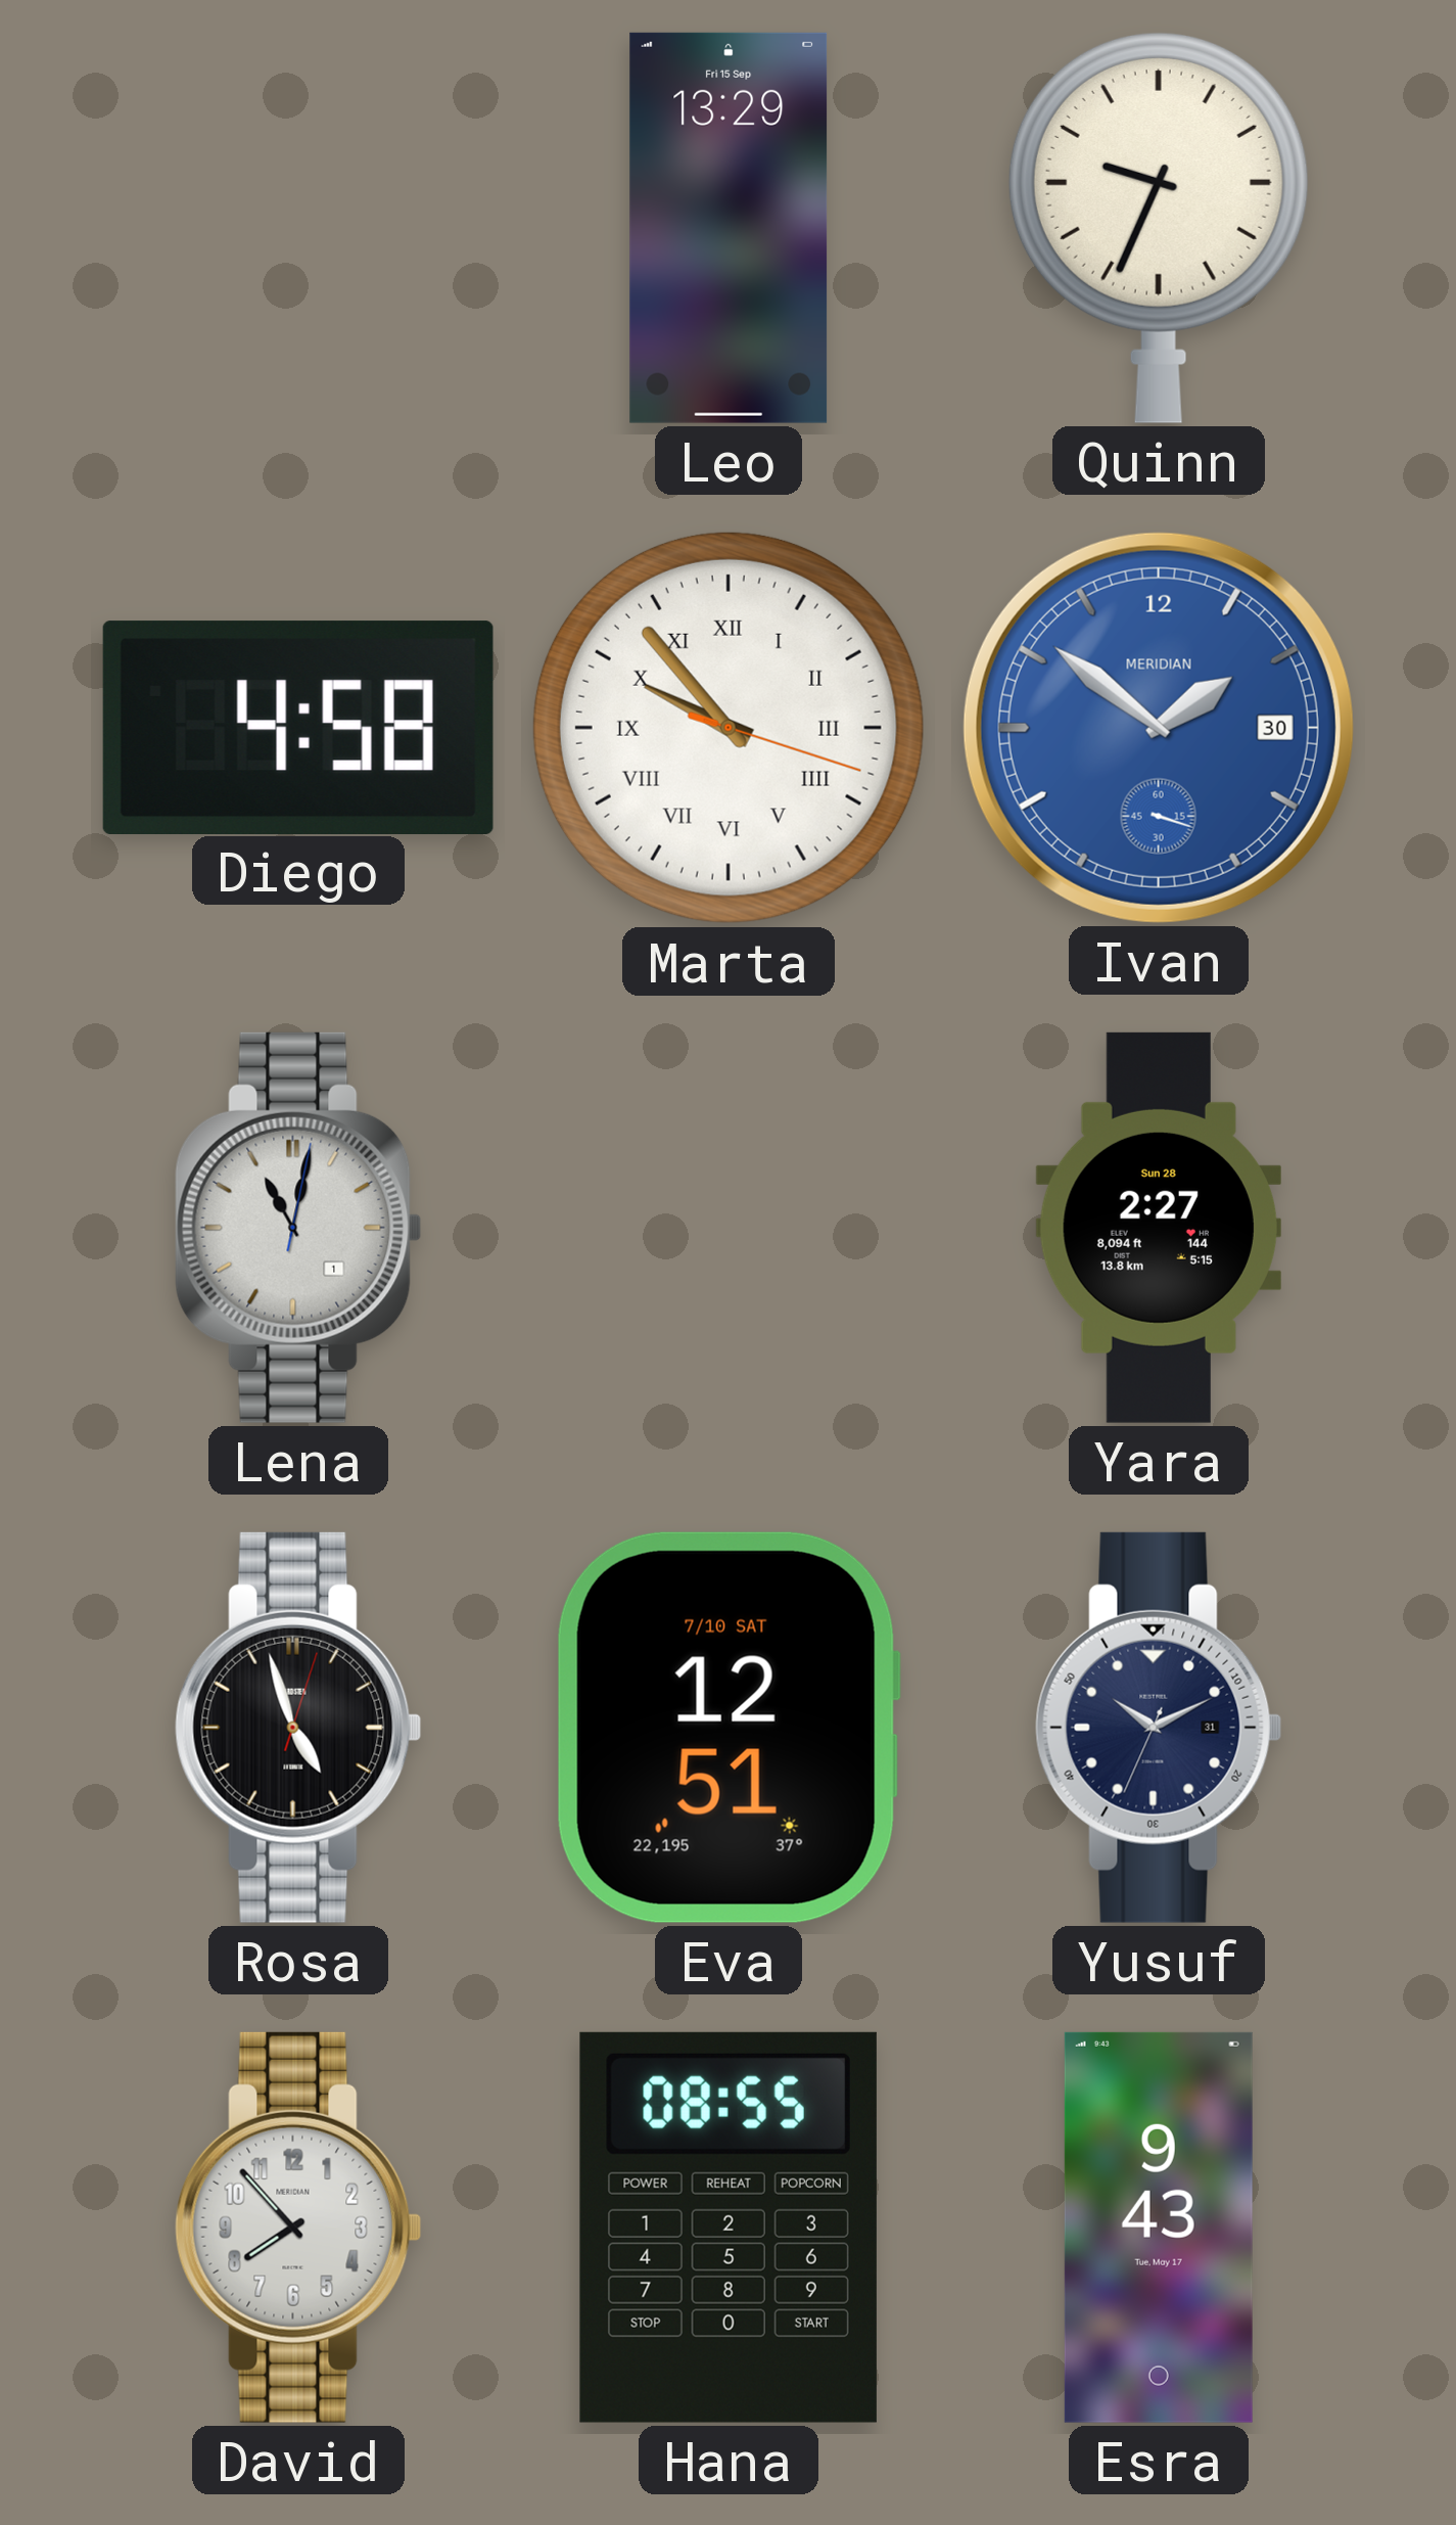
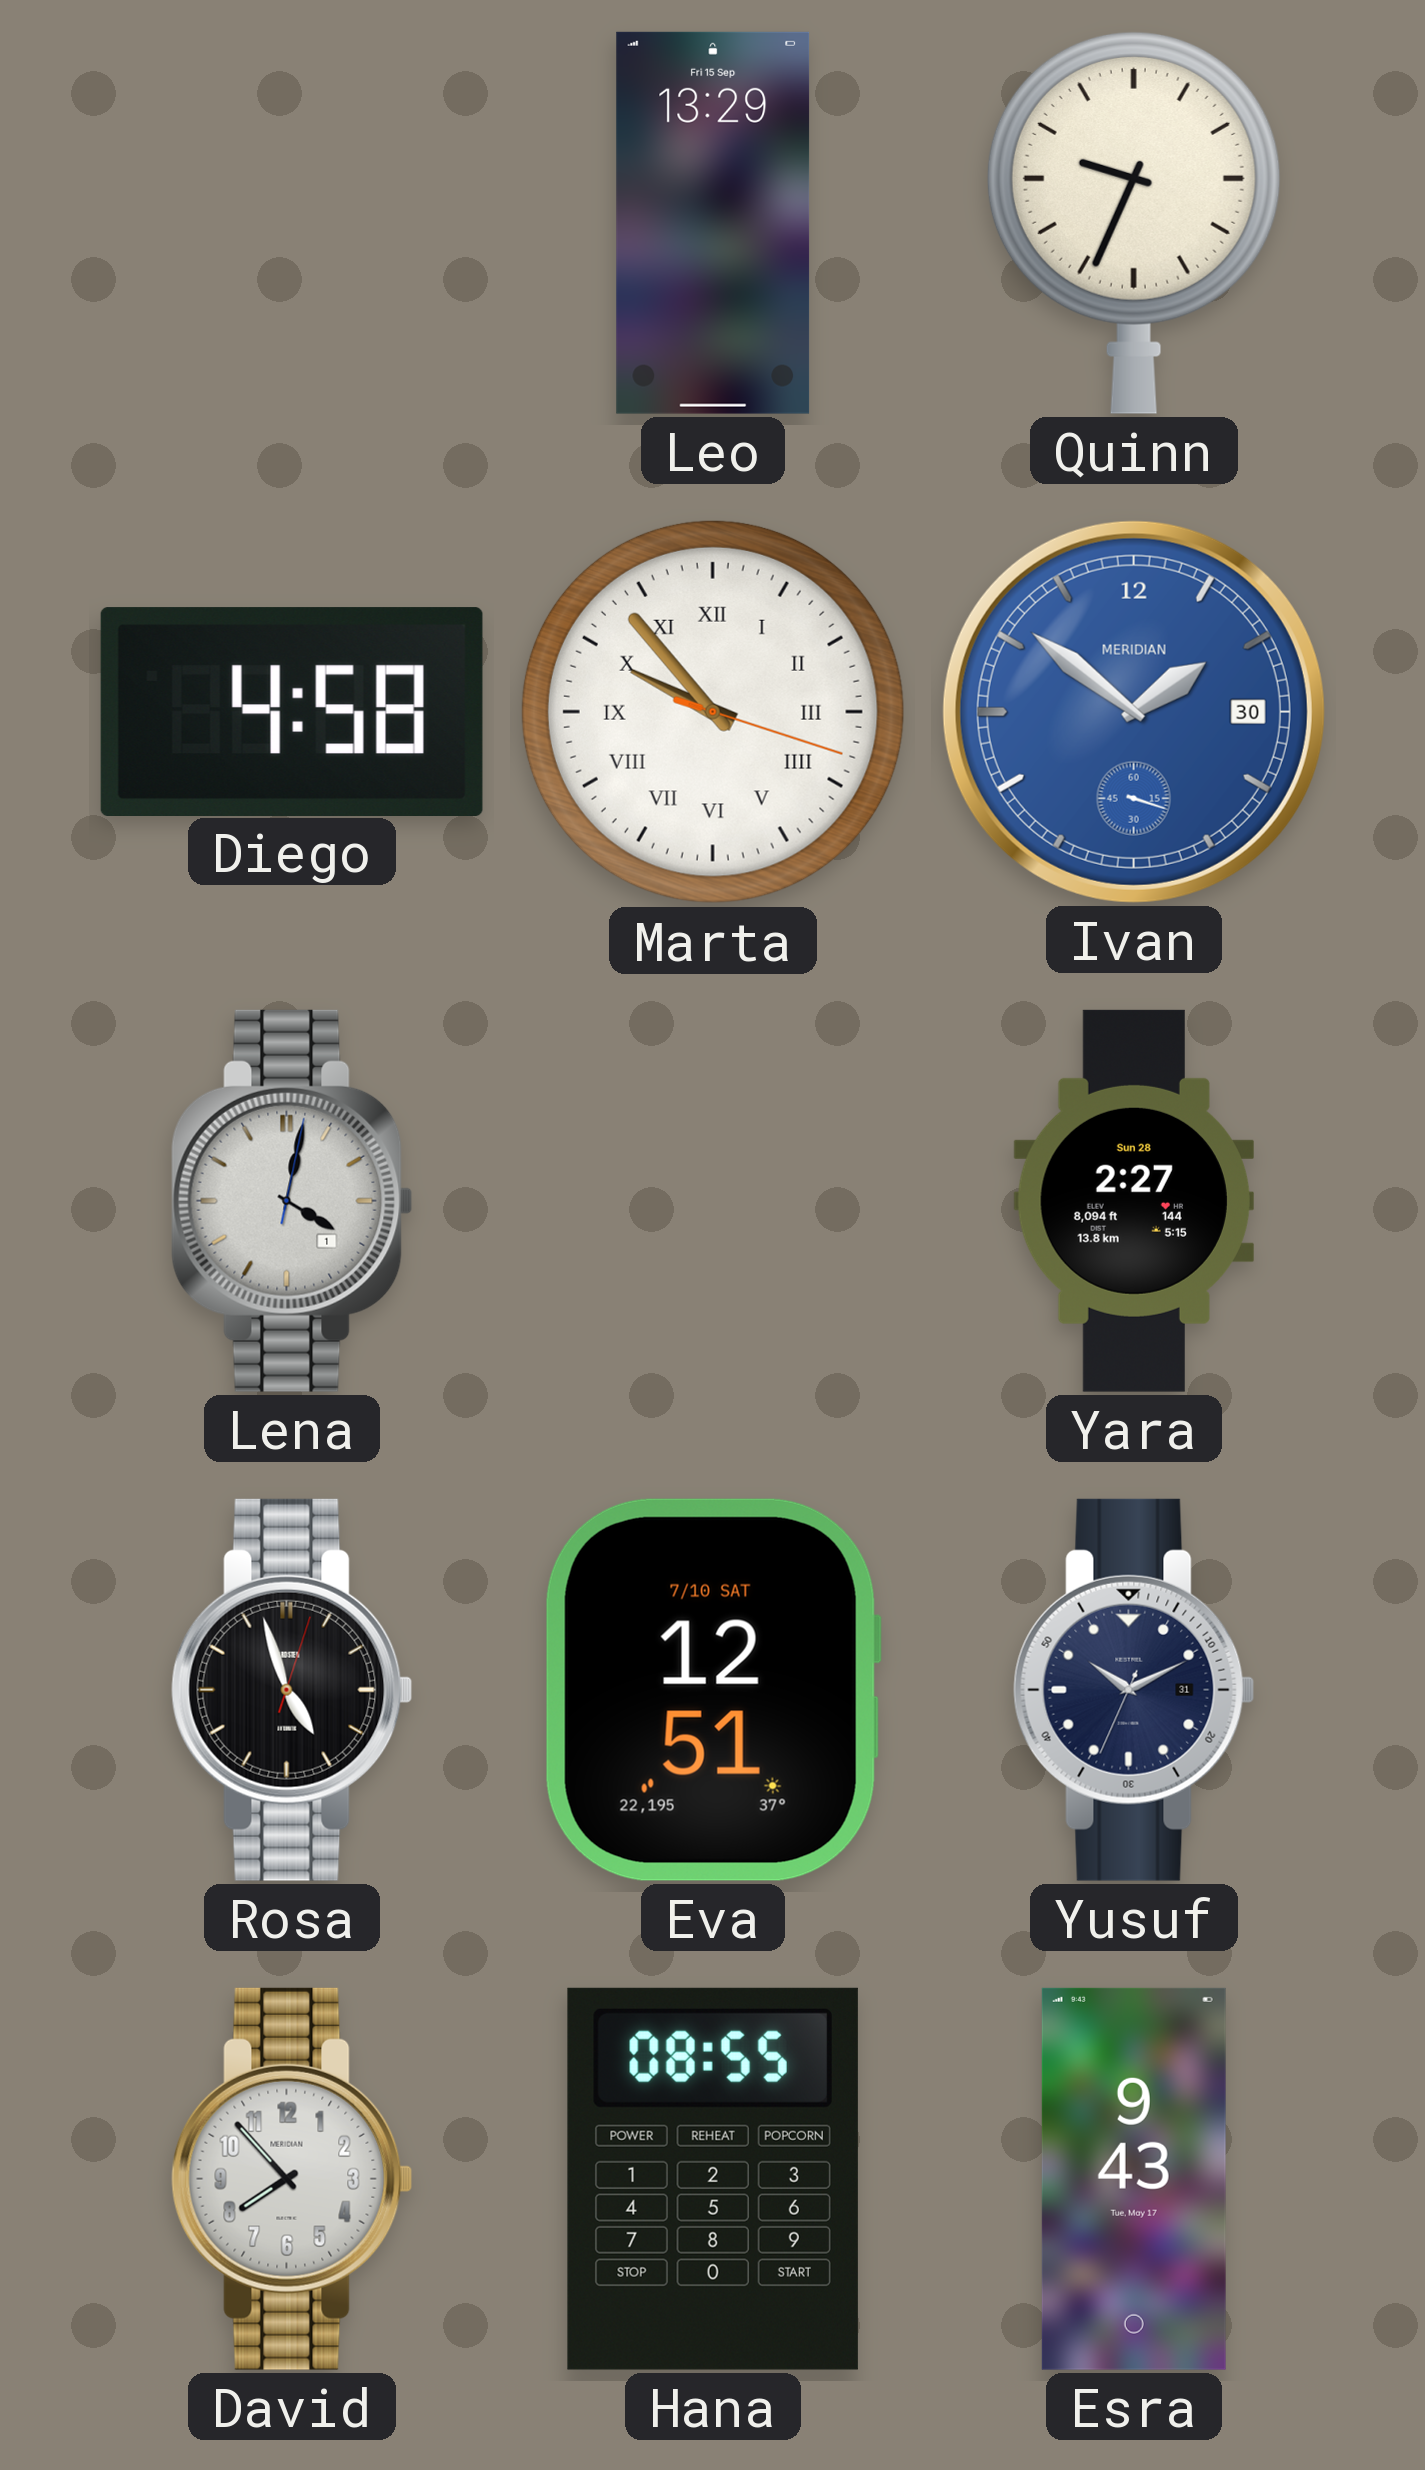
Lena: 11:02 -> 4:02
